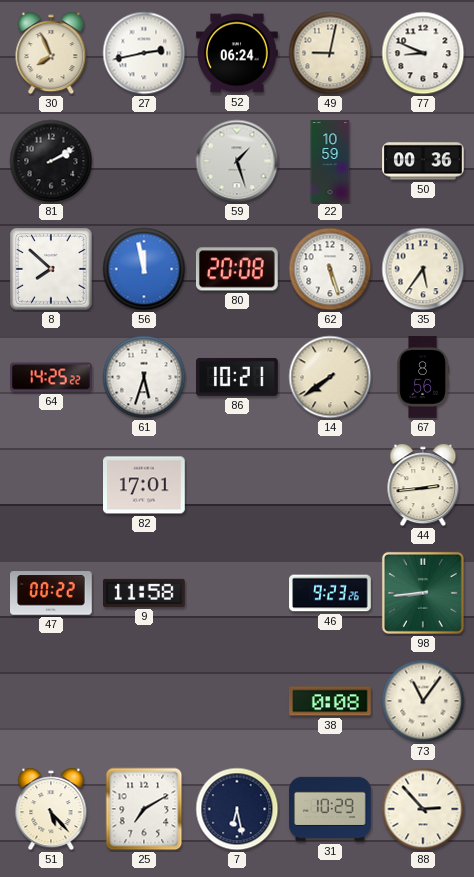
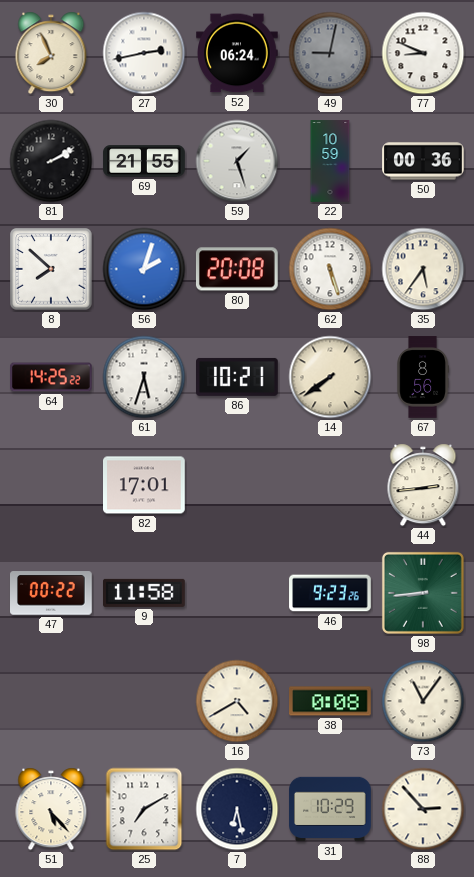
49 dial: cream -> grey
69: none -> 21:55
56: 11:58 -> 2:03
16: none -> 4:40
